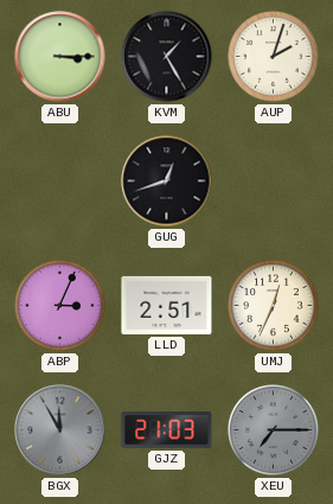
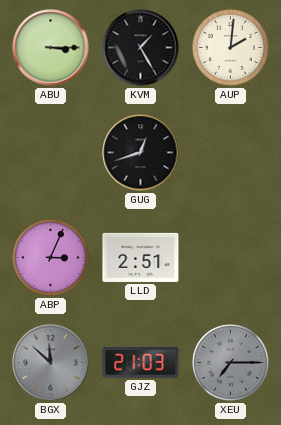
AUP: 2:03 -> 2:01
UMJ: 12:34 -> none
BGX: 11:55 -> 11:52
